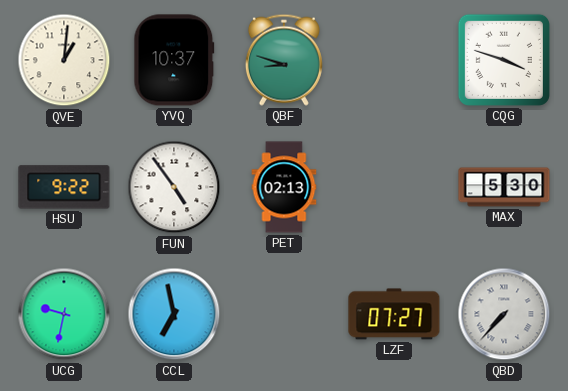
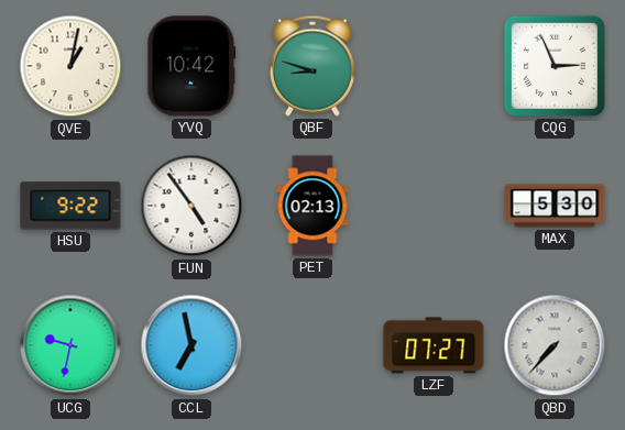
QVE: 1:01 -> 1:02
YVQ: 10:37 -> 10:42
CQG: 3:48 -> 2:56
